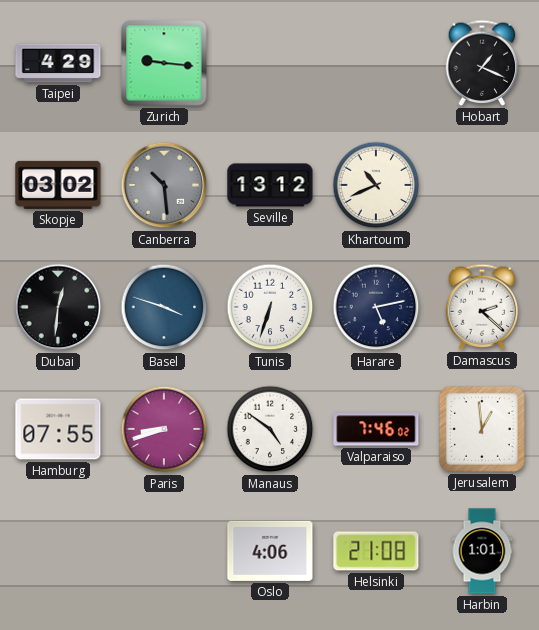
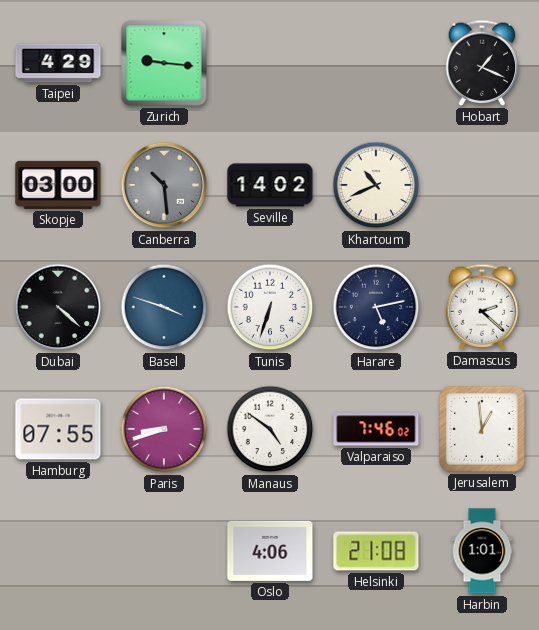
Skopje: 03:02 -> 03:00
Seville: 13:12 -> 14:02
Dubai: 12:31 -> 4:22
